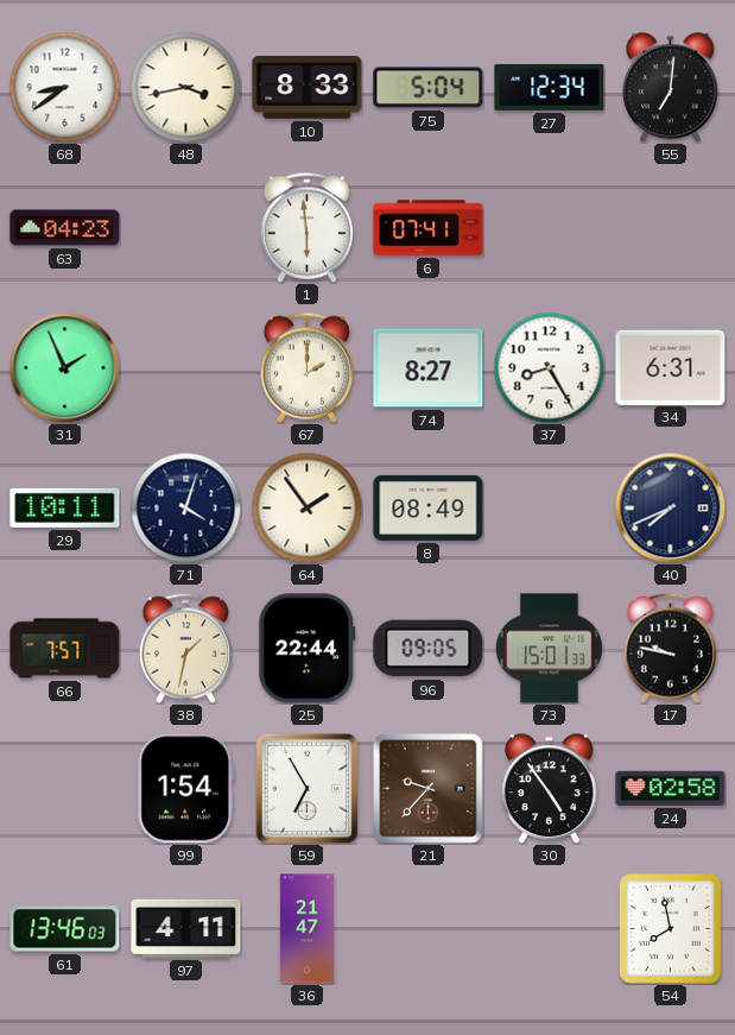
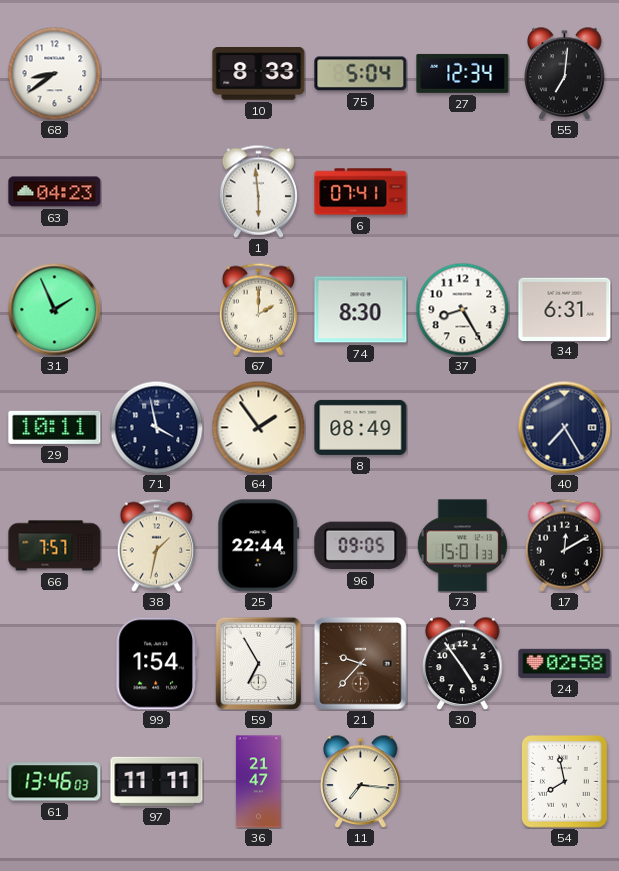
48: 3:43 -> none
74: 8:27 -> 8:30
71: 4:03 -> 3:58
40: 7:41 -> 7:25
17: 9:47 -> 12:10
97: 4:11 -> 11:11
11: none -> 7:16
